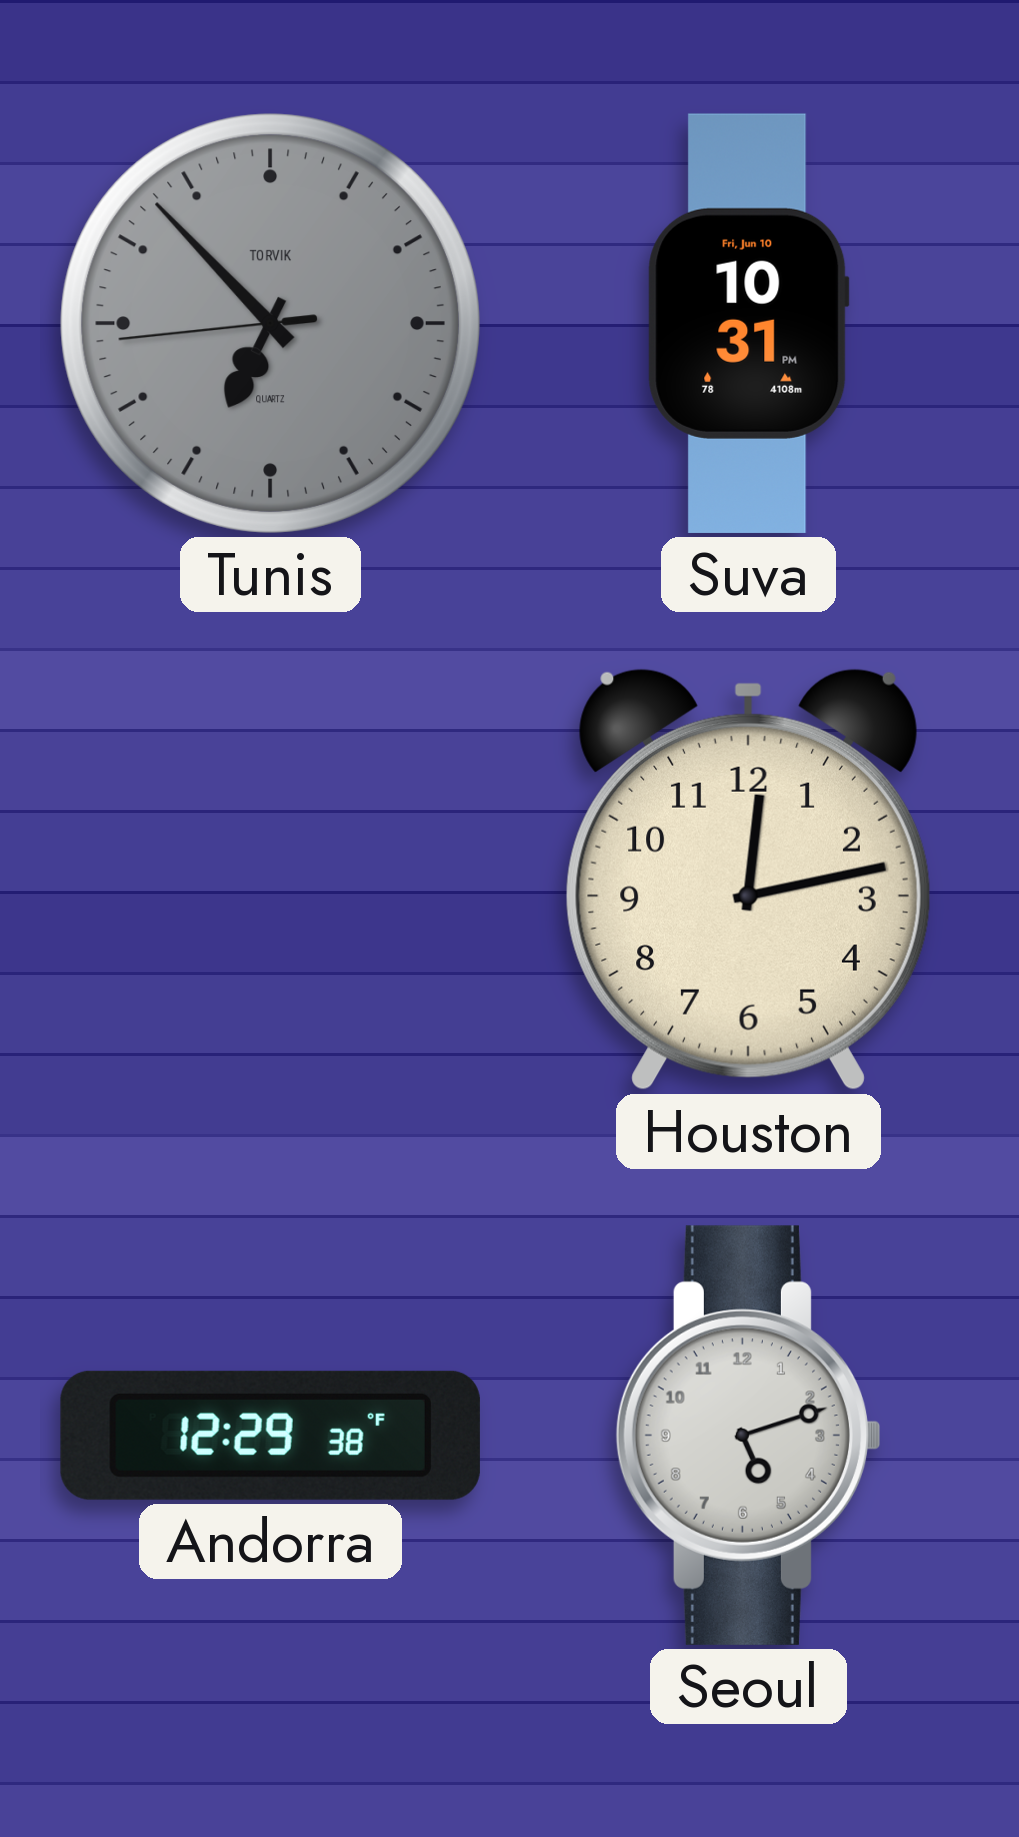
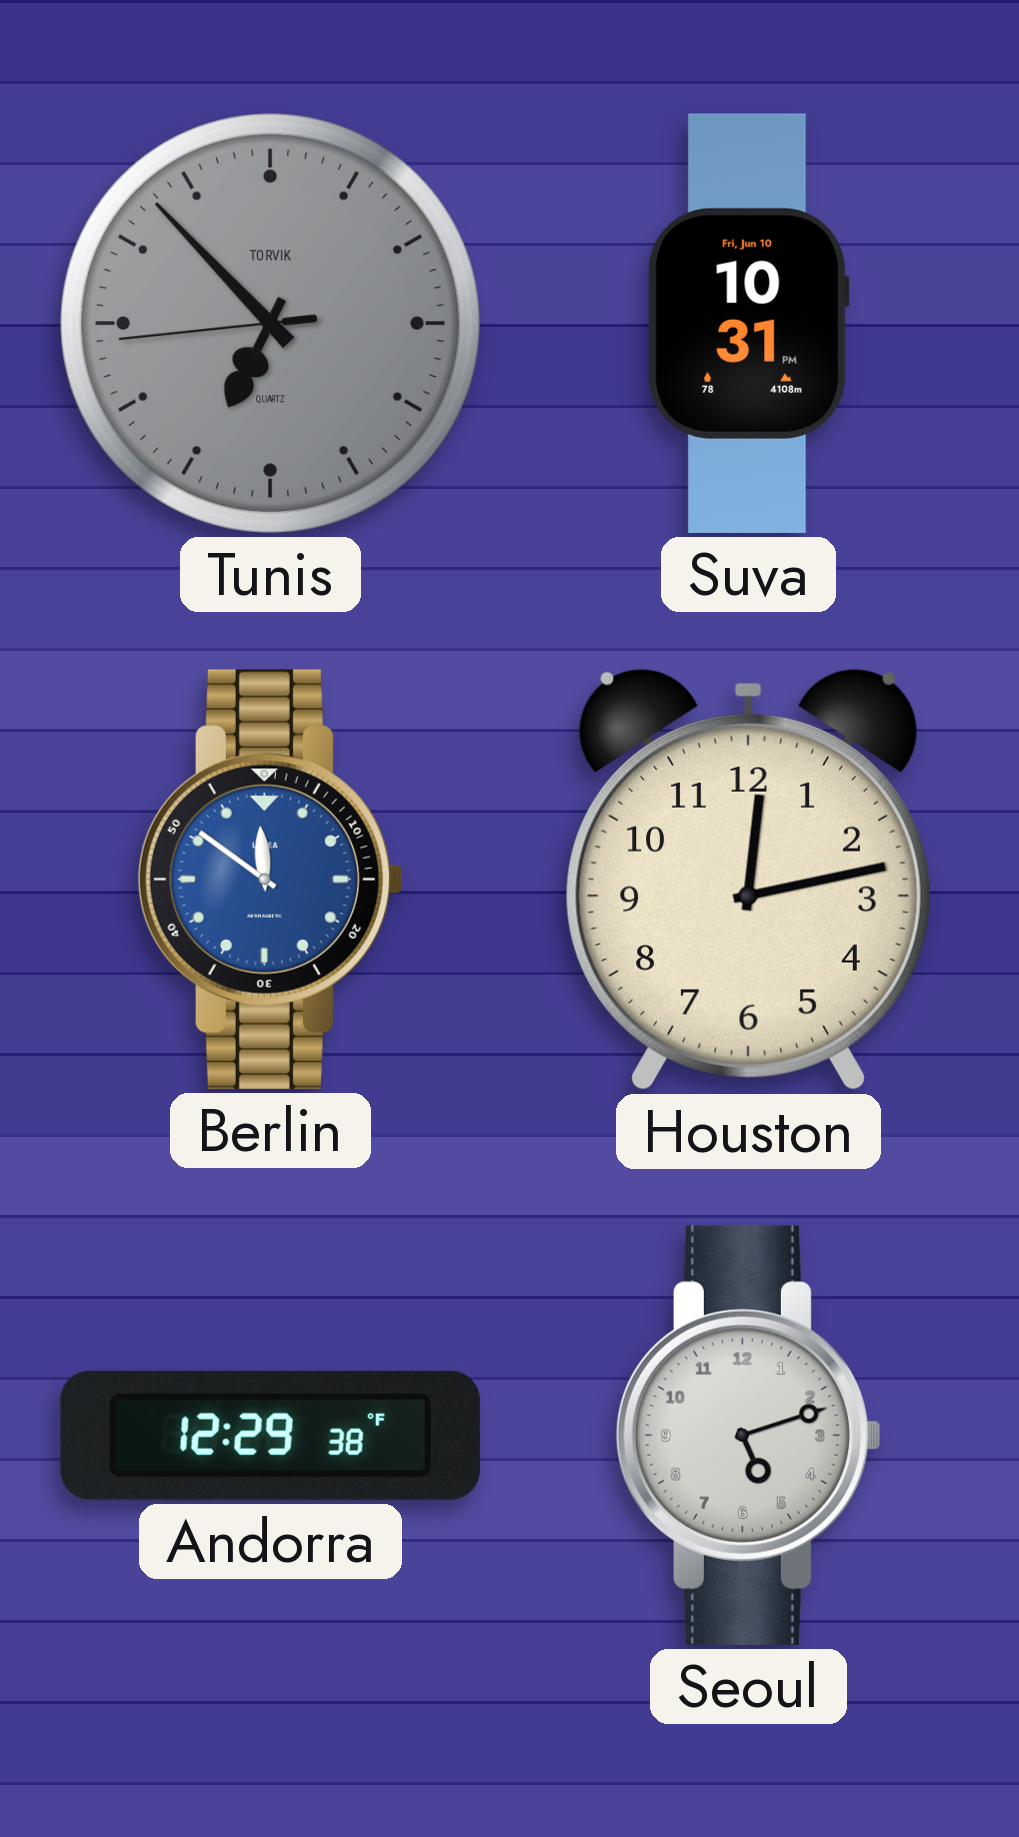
Berlin: none -> 11:51
